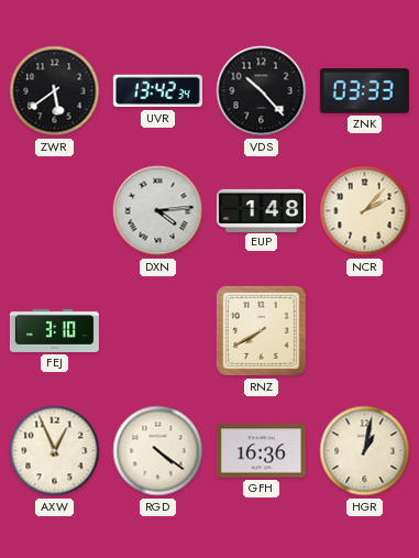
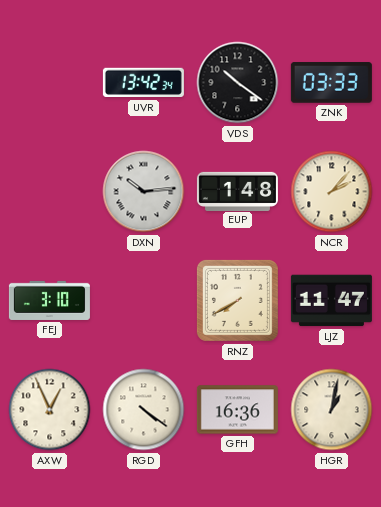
ZWR: 5:39 -> none
VDS: 10:23 -> 10:21
DXN: 4:14 -> 10:14
LJZ: none -> 11:47
